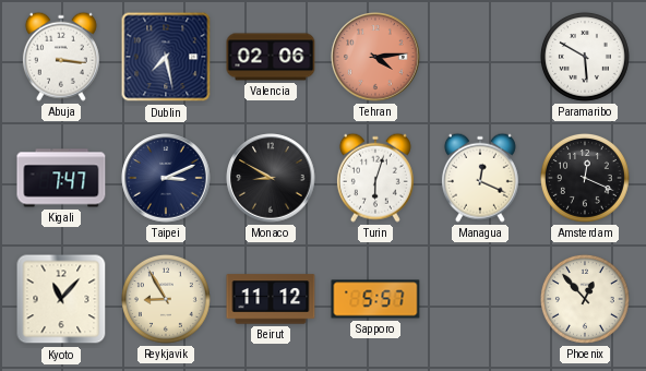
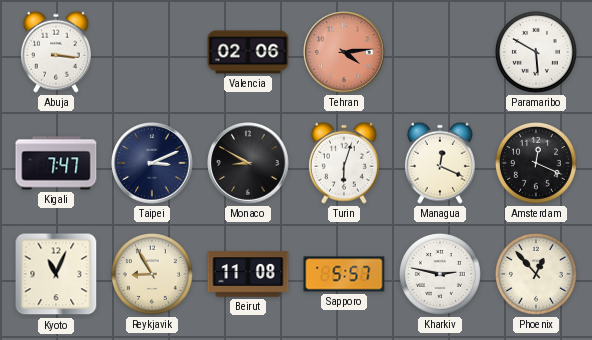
Dublin: 7:28 -> none
Kyoto: 11:07 -> 11:04
Beirut: 11:12 -> 11:08
Kharkiv: none -> 2:47
